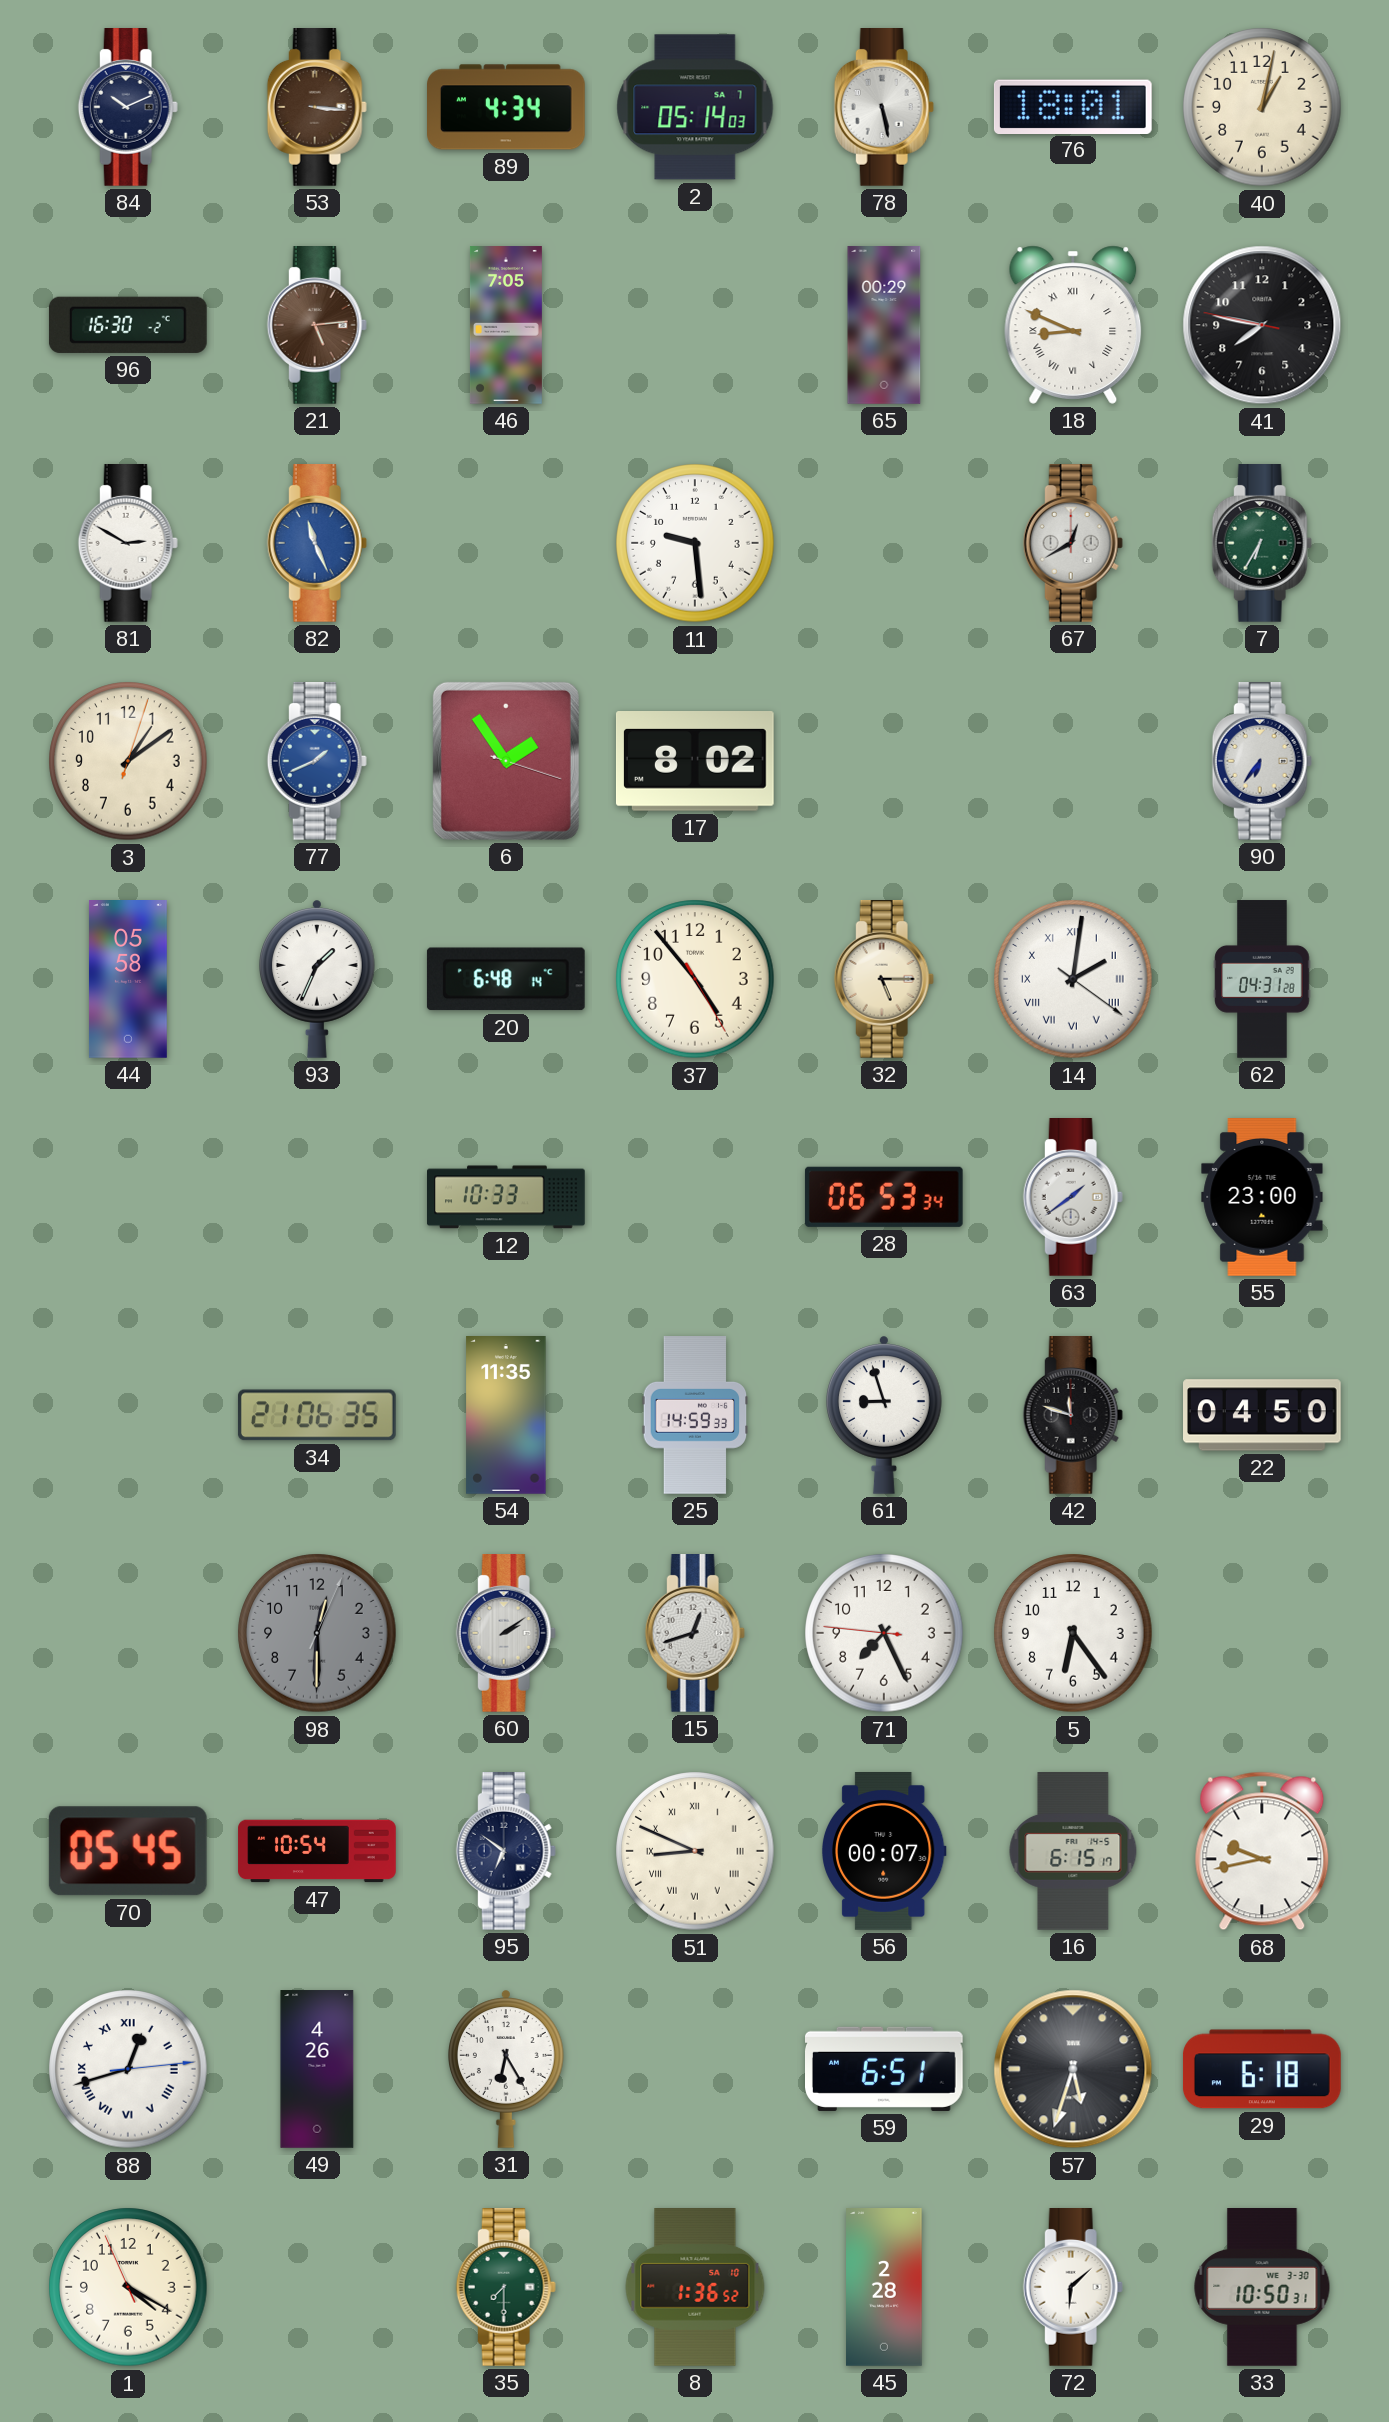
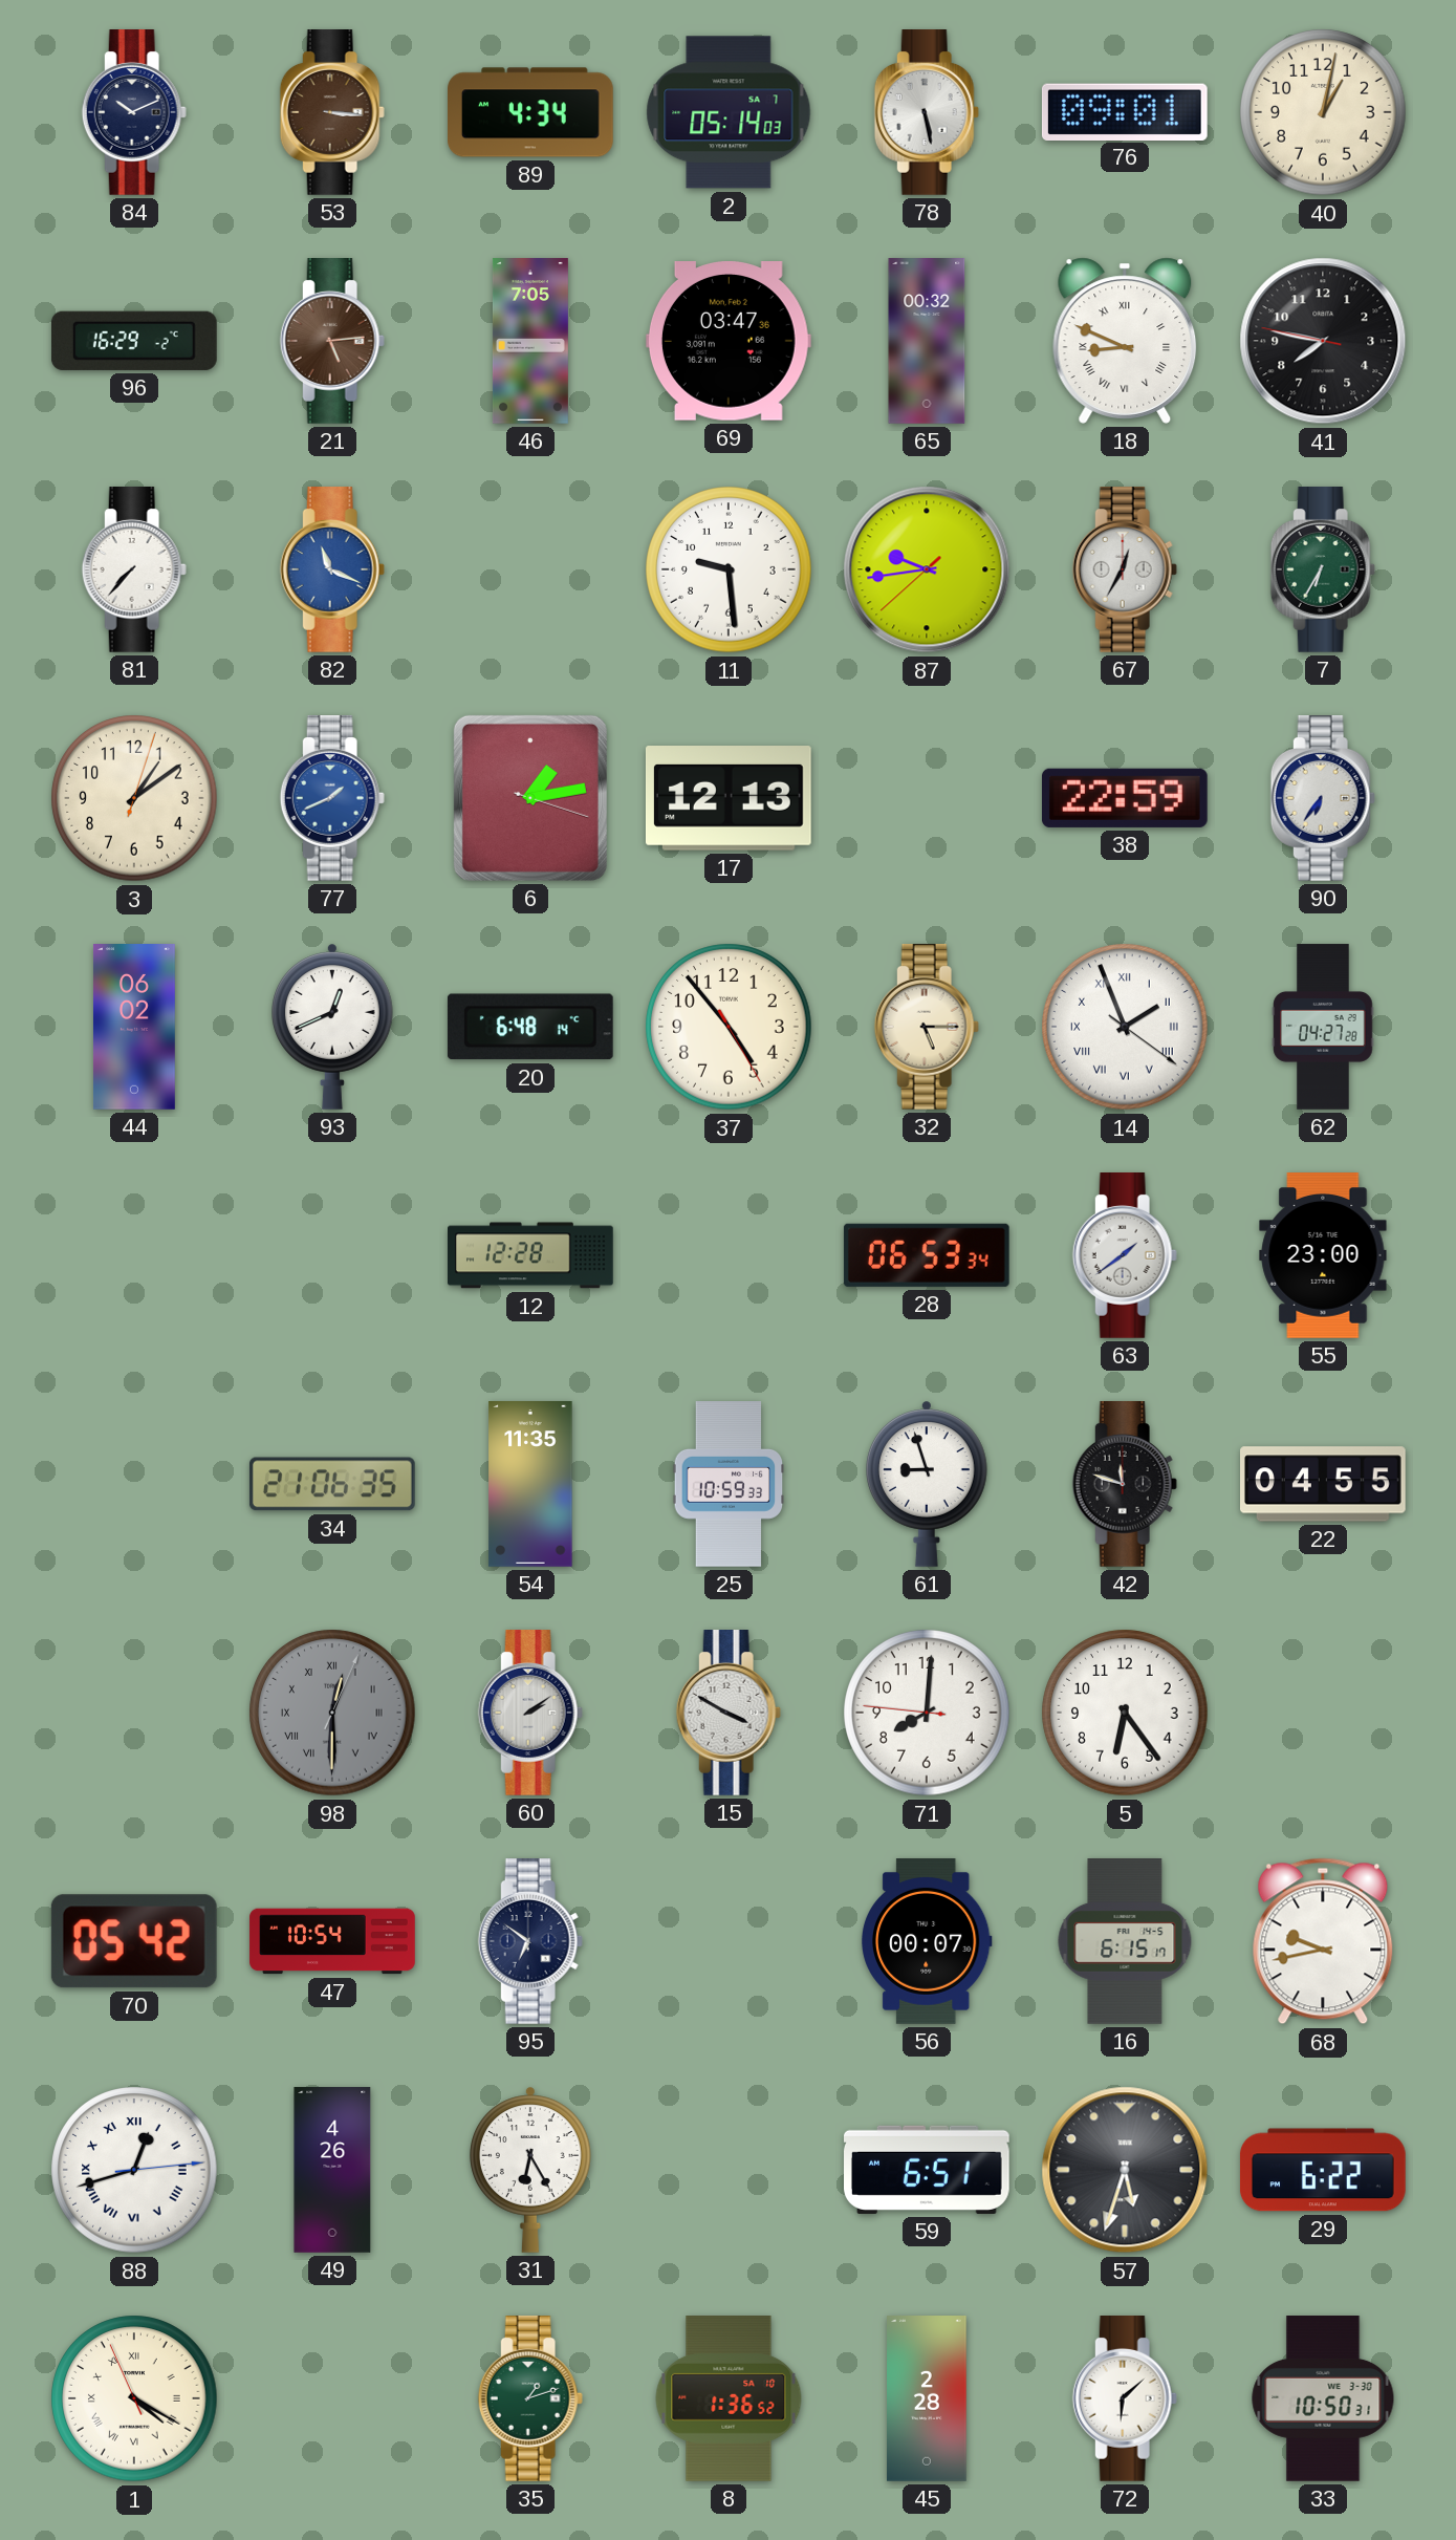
76: 18:01 -> 09:01
96: 16:30 -> 16:29
69: none -> 03:47
65: 00:29 -> 00:32
81: 2:50 -> 7:37
82: 11:26 -> 11:19
87: none -> 9:43
67: 12:40 -> 12:35
6: 1:54 -> 1:13
17: 8:02 -> 12:13
38: none -> 22:59
44: 05:58 -> 06:02
93: 1:34 -> 12:41
14: 2:01 -> 1:56
62: 04:31 -> 04:27
12: 10:33 -> 12:28
25: 14:59 -> 10:59
22: 04:50 -> 04:55
98 numerals: Arabic -> Roman
15: 12:42 -> 3:50
71: 7:25 -> 8:00
70: 05:45 -> 05:42
51: 8:49 -> none
29: 6:18 -> 6:22
1 numerals: Arabic -> Roman
35: 7:30 -> 1:12
